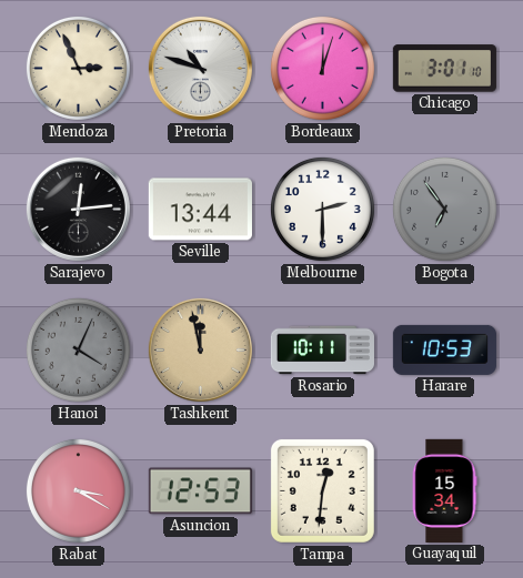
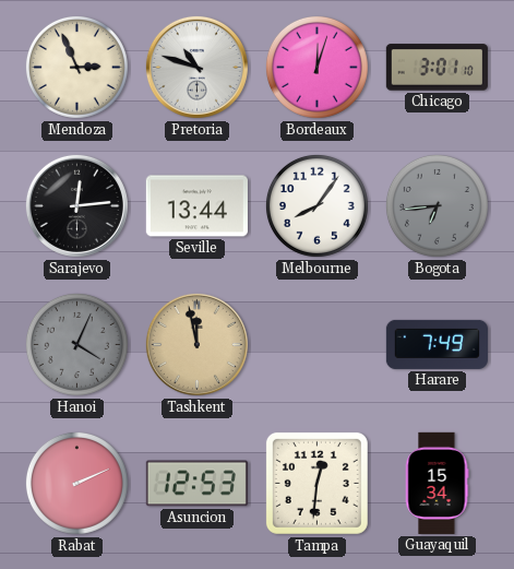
Melbourne: 2:30 -> 8:06
Bogota: 6:54 -> 6:44
Rosario: 10:11 -> none
Harare: 10:53 -> 7:49
Rabat: 3:20 -> 2:11
